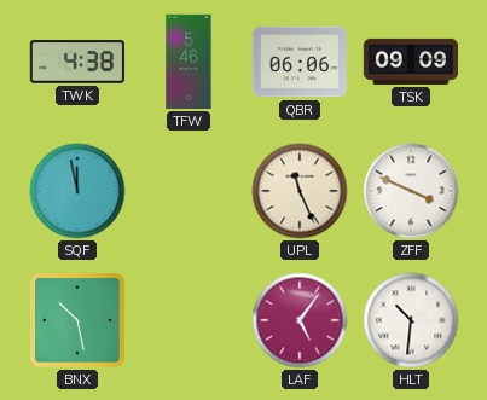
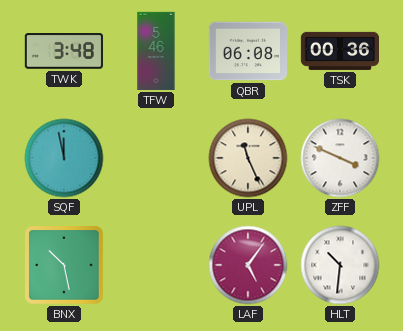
TWK: 4:38 -> 3:48
QBR: 06:06 -> 06:08
TSK: 09:09 -> 00:36
